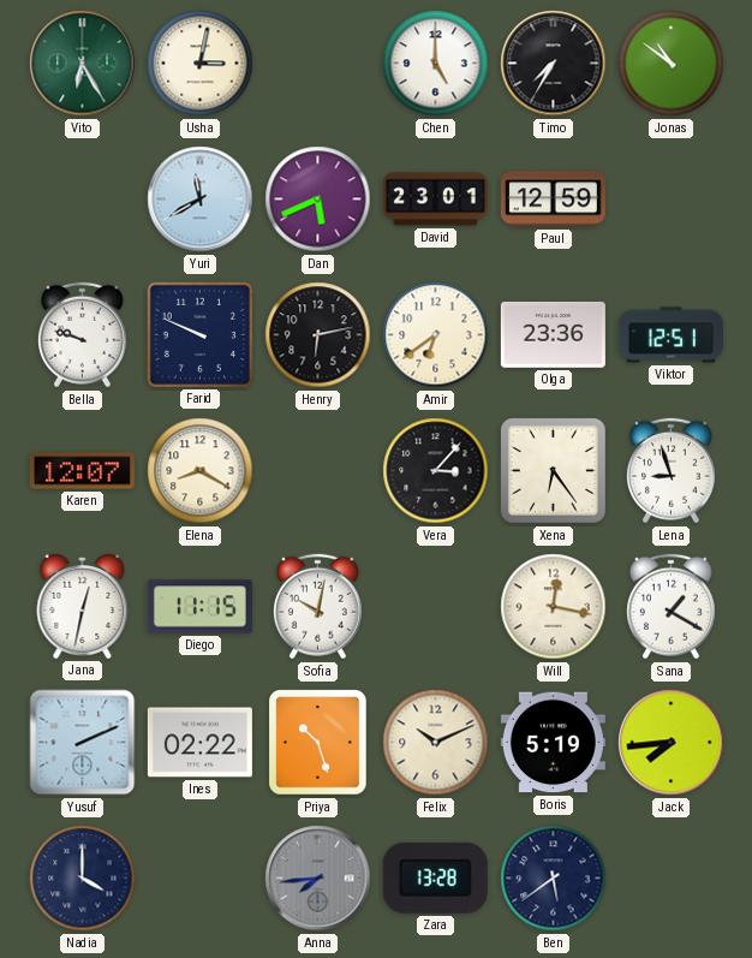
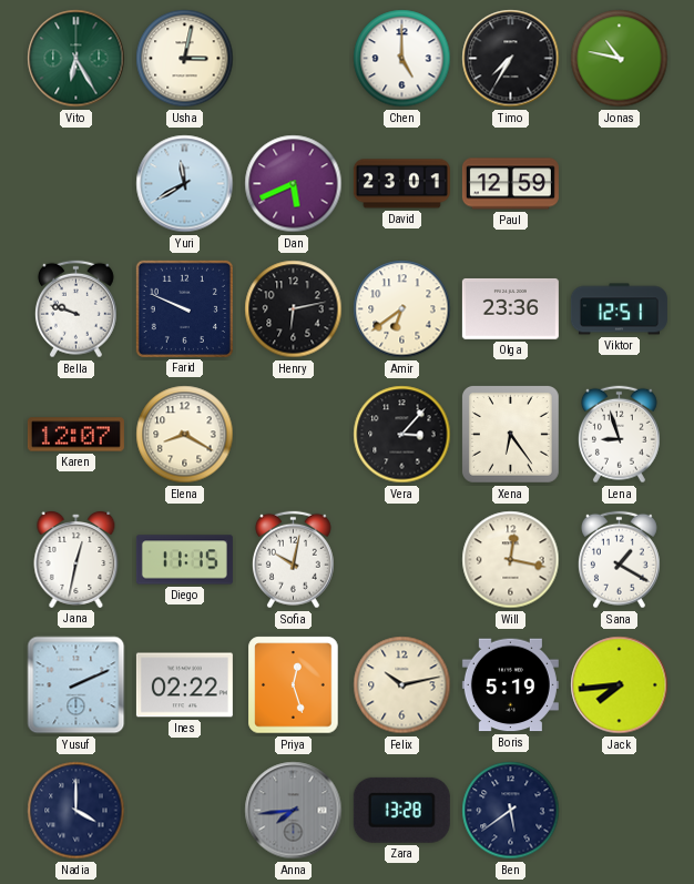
Jonas: 10:51 -> 10:47
Priya: 10:27 -> 12:27
Felix: 10:11 -> 10:13
